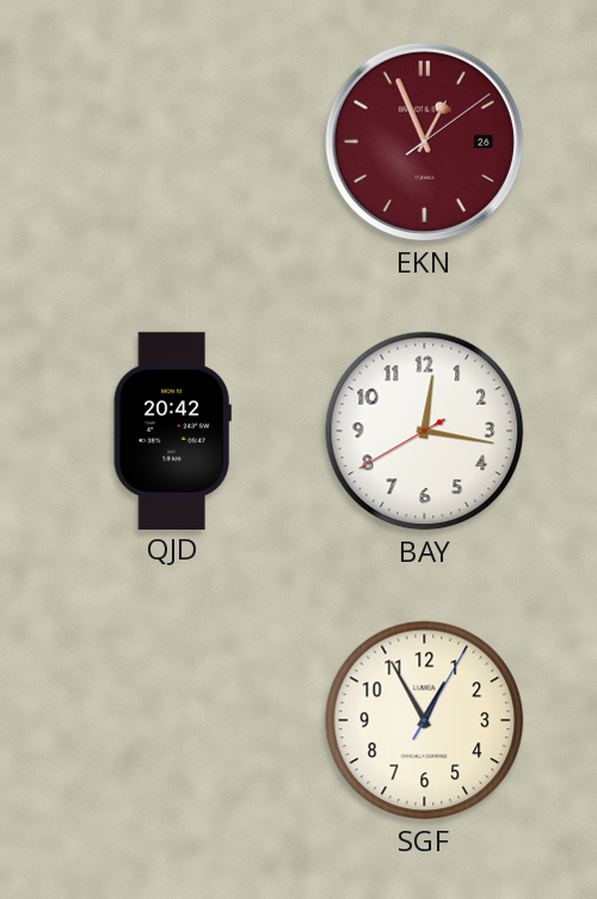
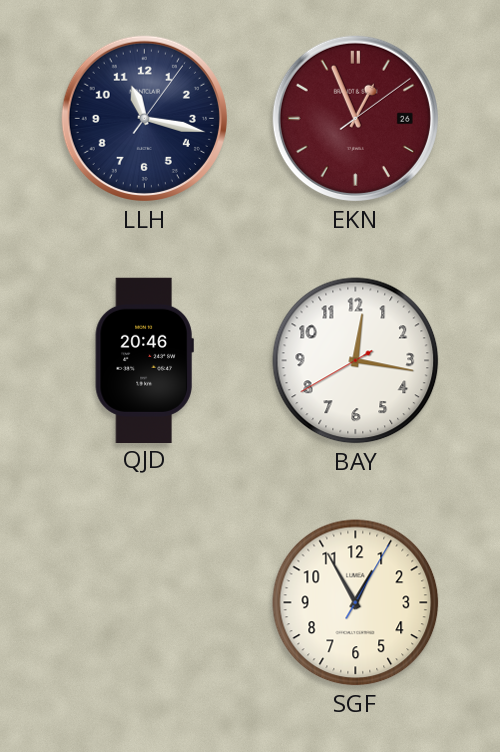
LLH: none -> 11:17
QJD: 20:42 -> 20:46
